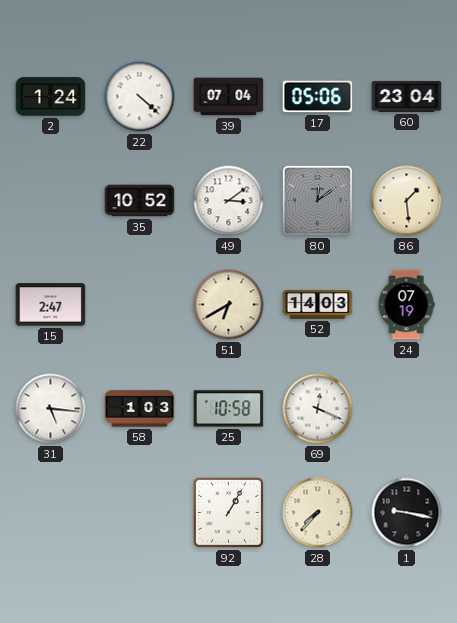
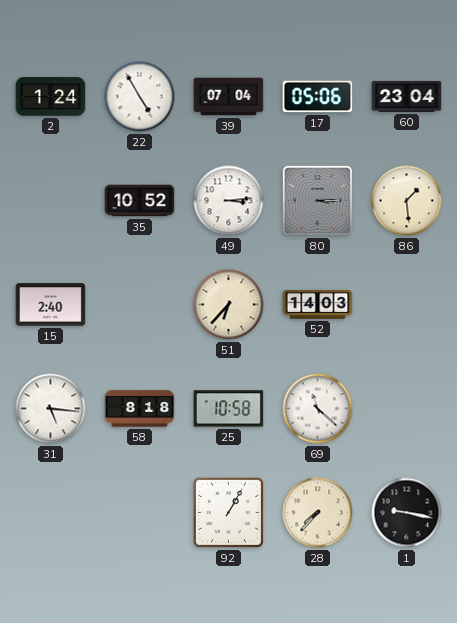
22: 4:22 -> 4:55
49: 3:09 -> 3:14
80: 12:09 -> 3:15
15: 2:47 -> 2:40
51: 6:40 -> 6:37
24: 07:19 -> none
58: 1:03 -> 8:18
69: 12:19 -> 11:22
